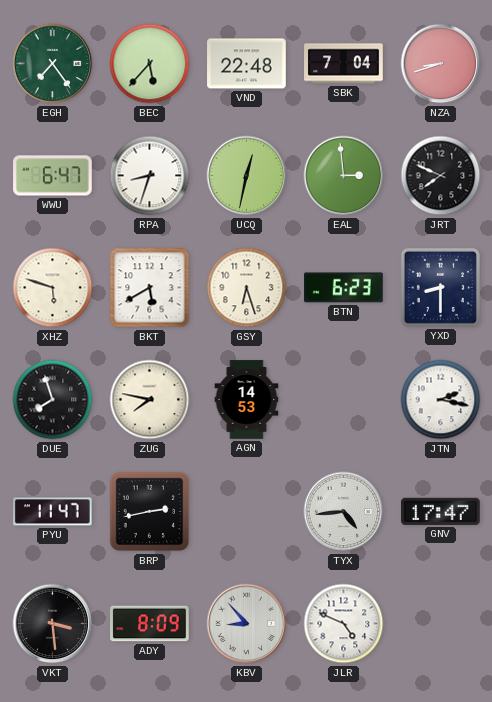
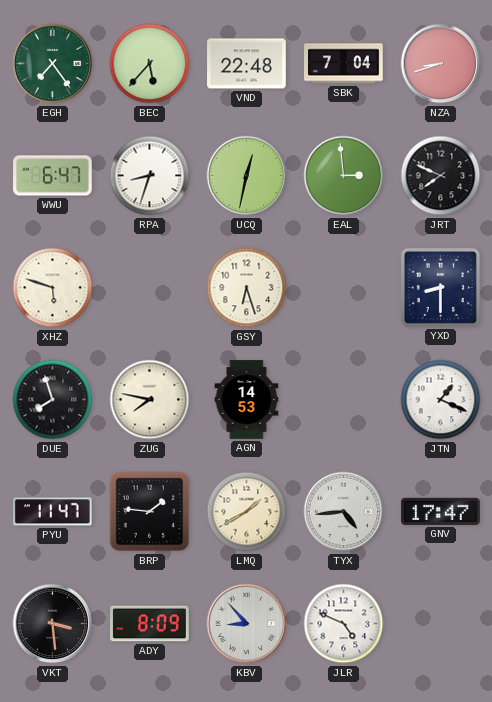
BKT: 5:40 -> none
BTN: 6:23 -> none
JTN: 2:17 -> 1:19
BRP: 2:43 -> 1:46
LMQ: none -> 1:40
